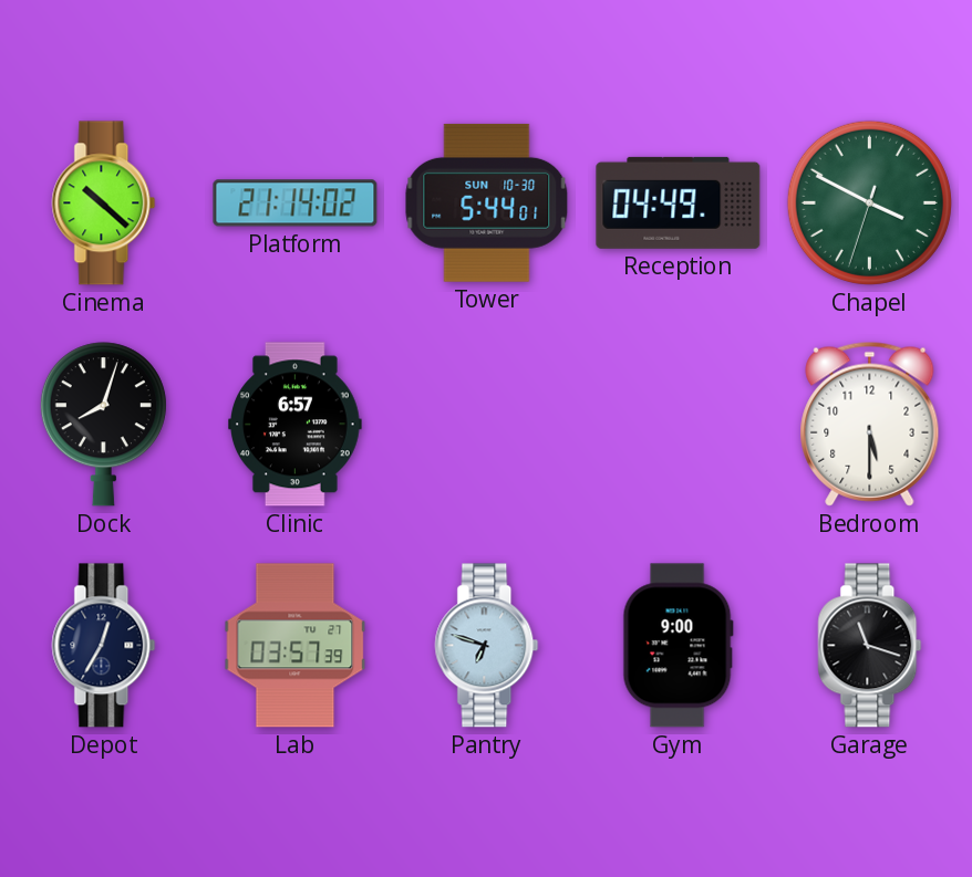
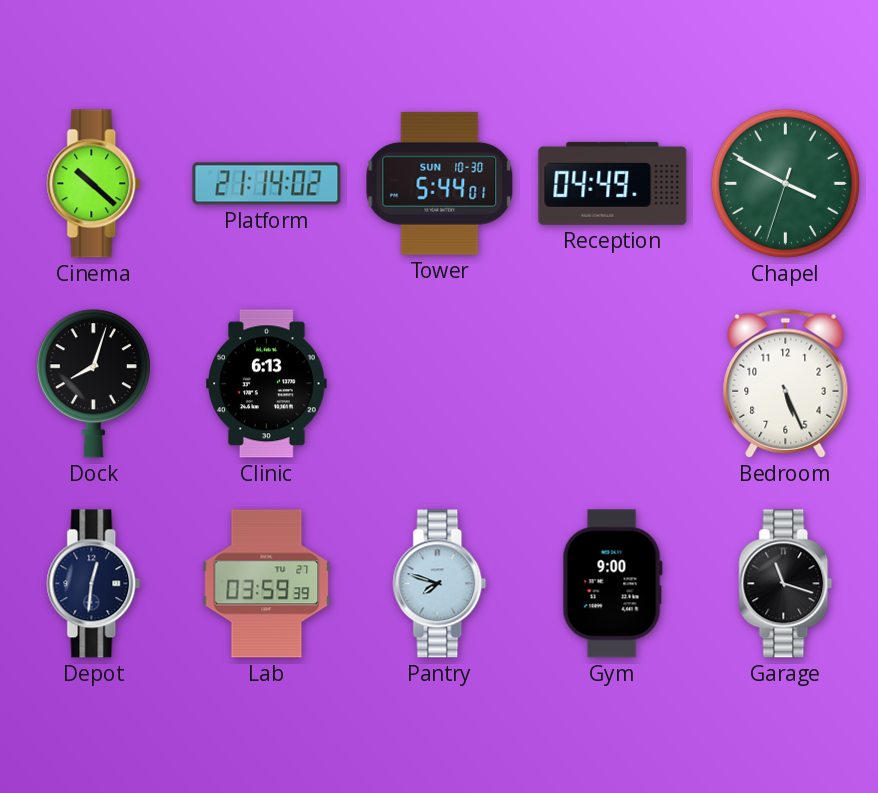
Clinic: 6:57 -> 6:13
Bedroom: 5:30 -> 5:26
Depot: 12:35 -> 12:31
Lab: 03:57 -> 03:59
Pantry: 6:48 -> 7:48
